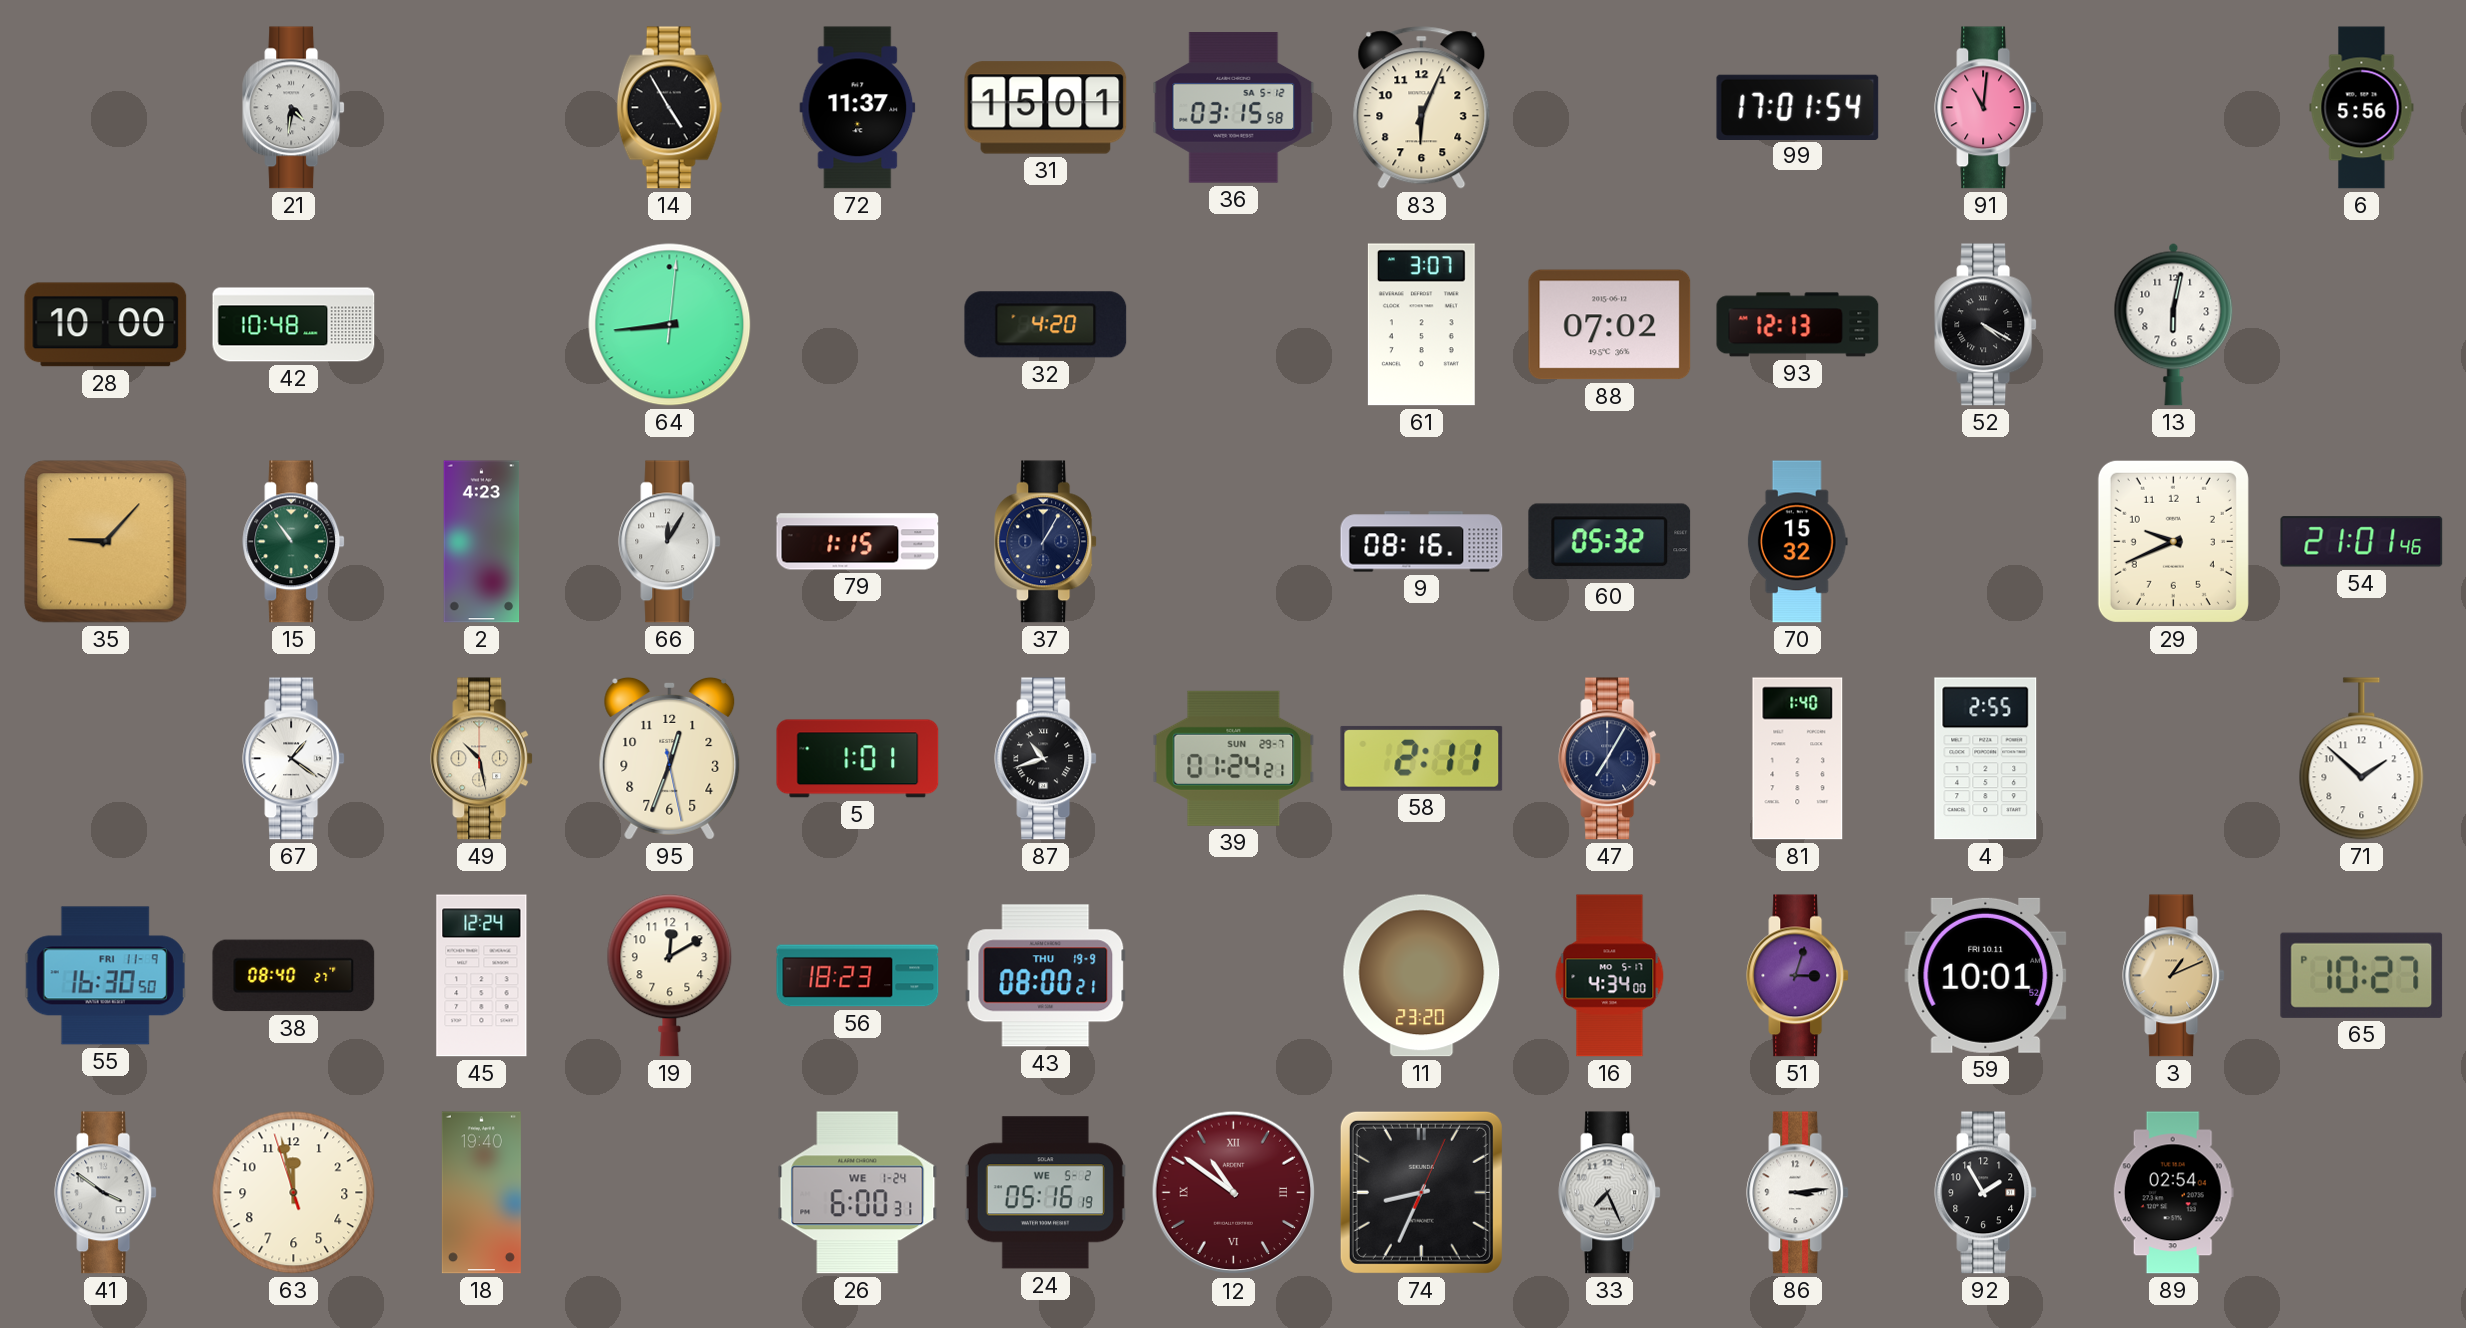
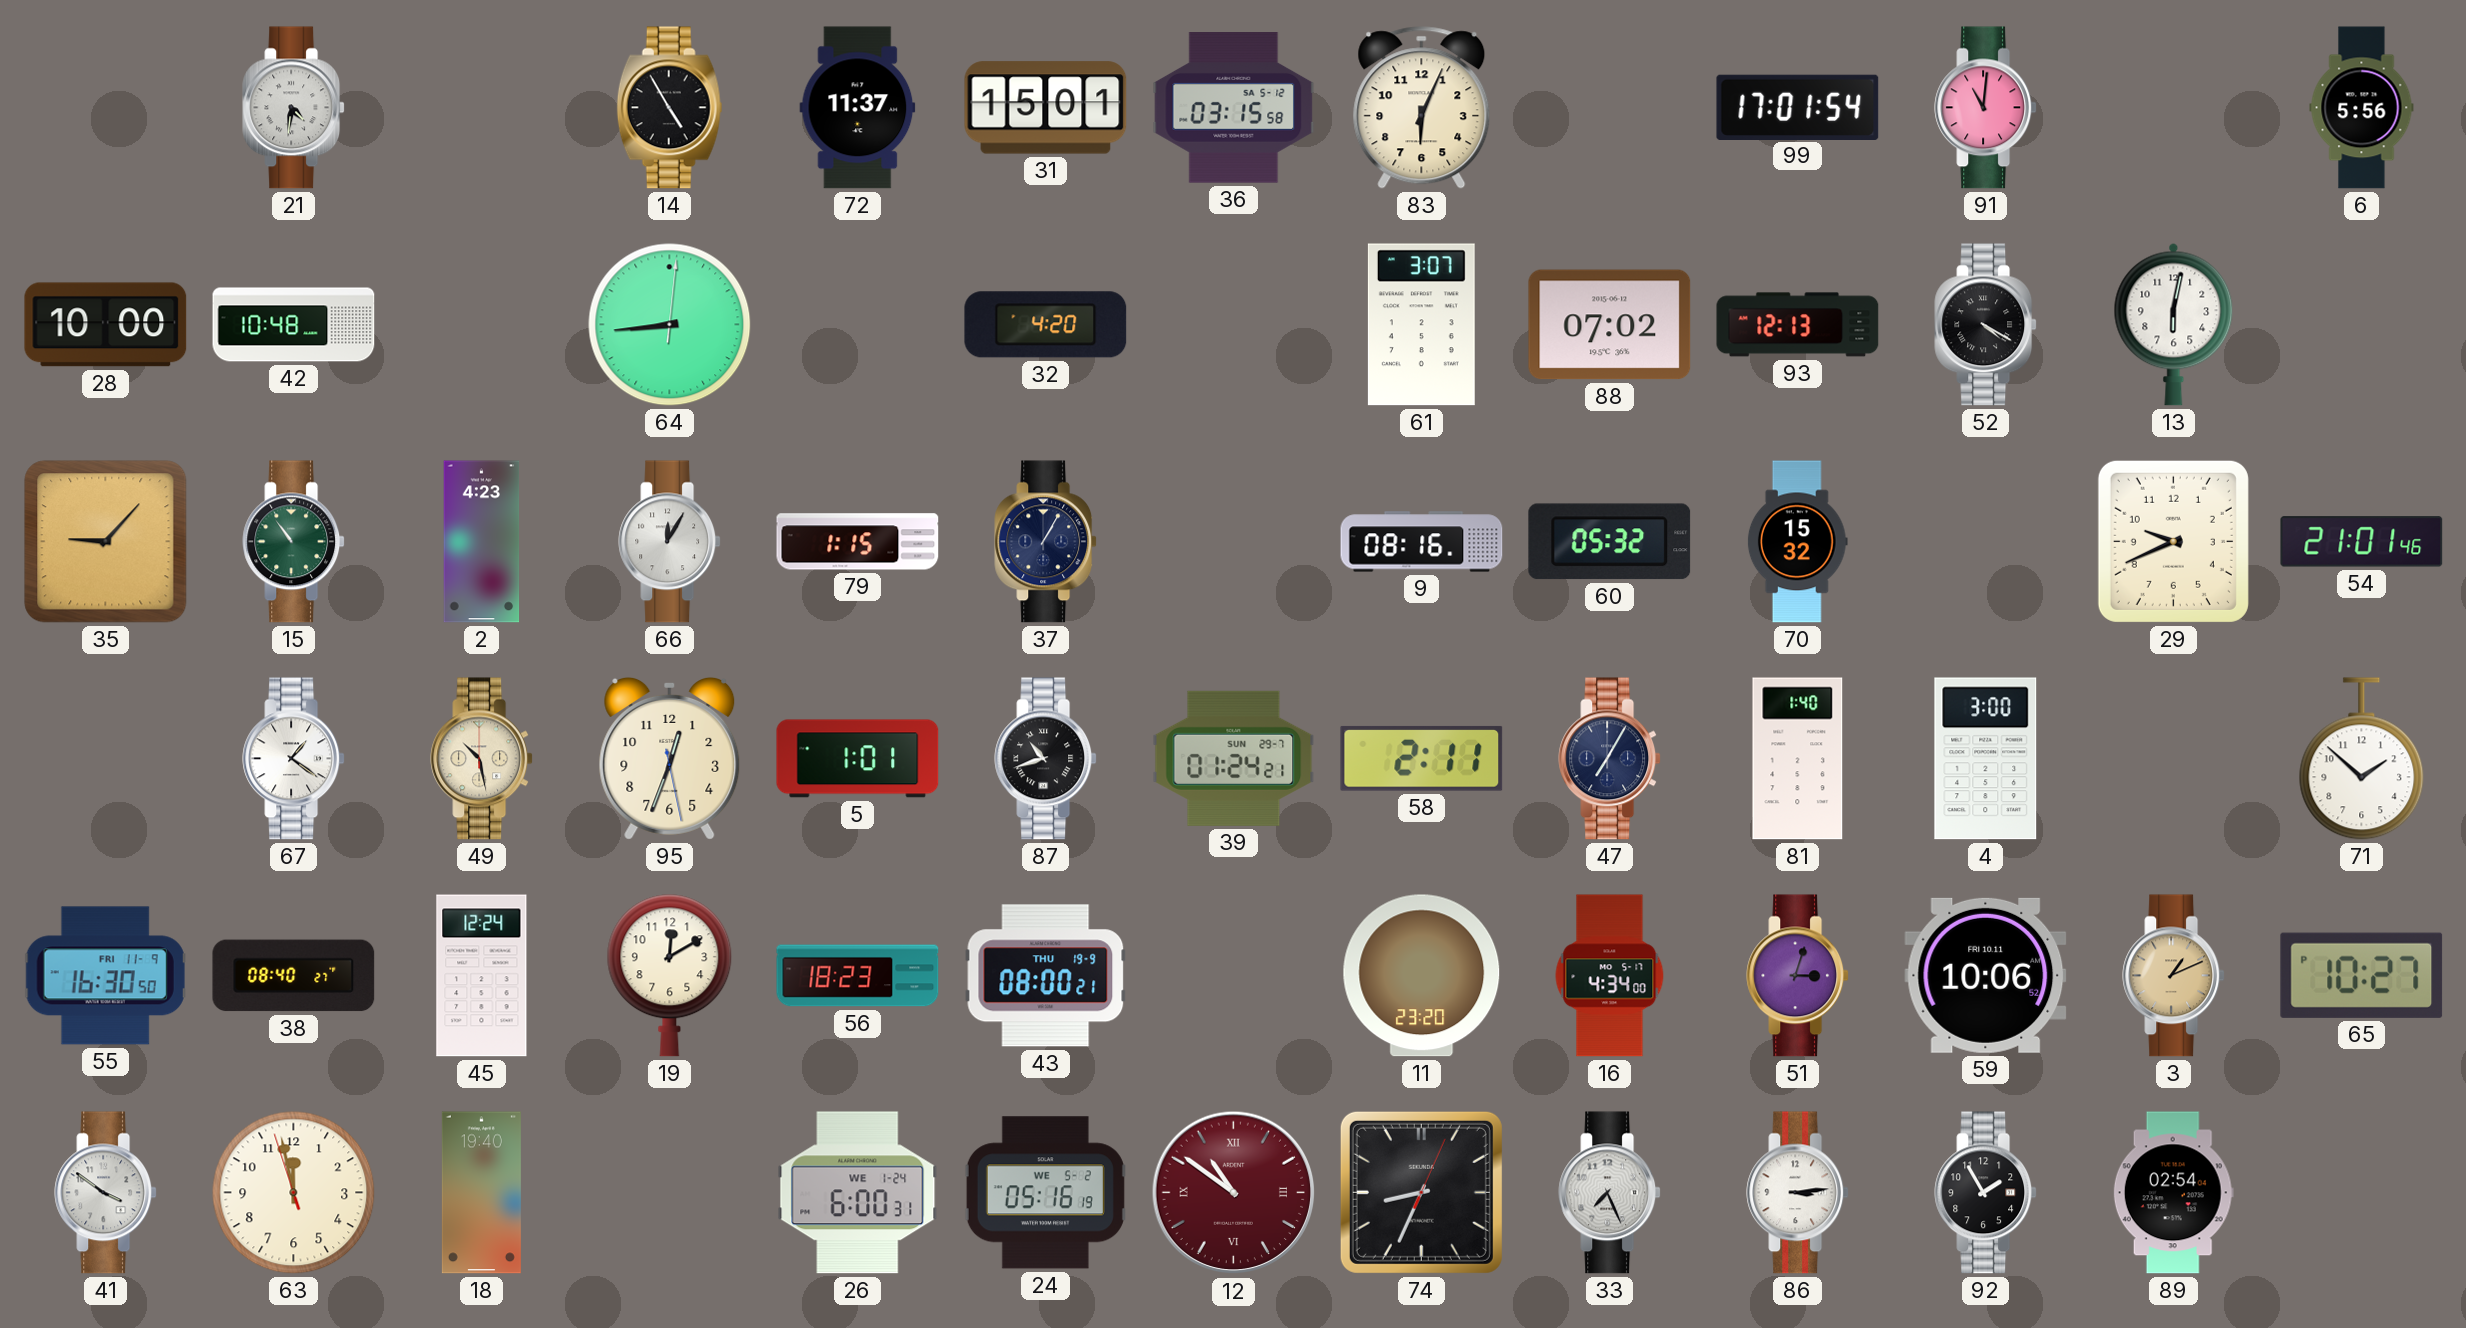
4: 2:55 -> 3:00
59: 10:01 -> 10:06
